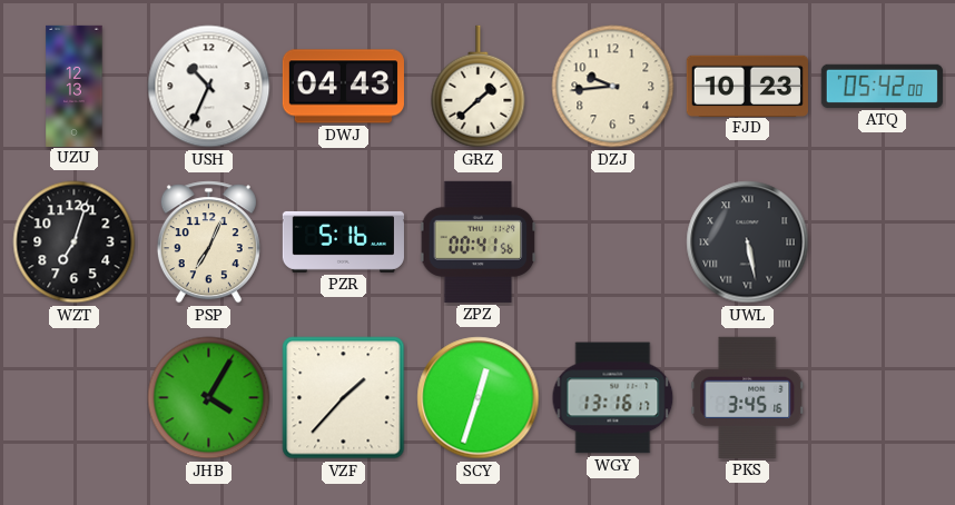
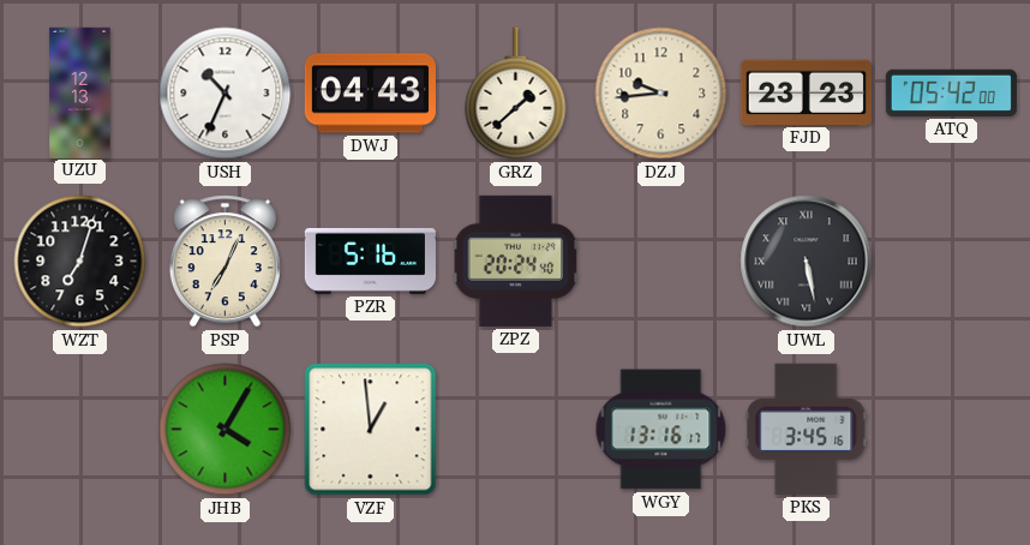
FJD: 10:23 -> 23:23
ZPZ: 00:41 -> 20:24
VZF: 1:37 -> 12:59
SCY: 12:33 -> none
